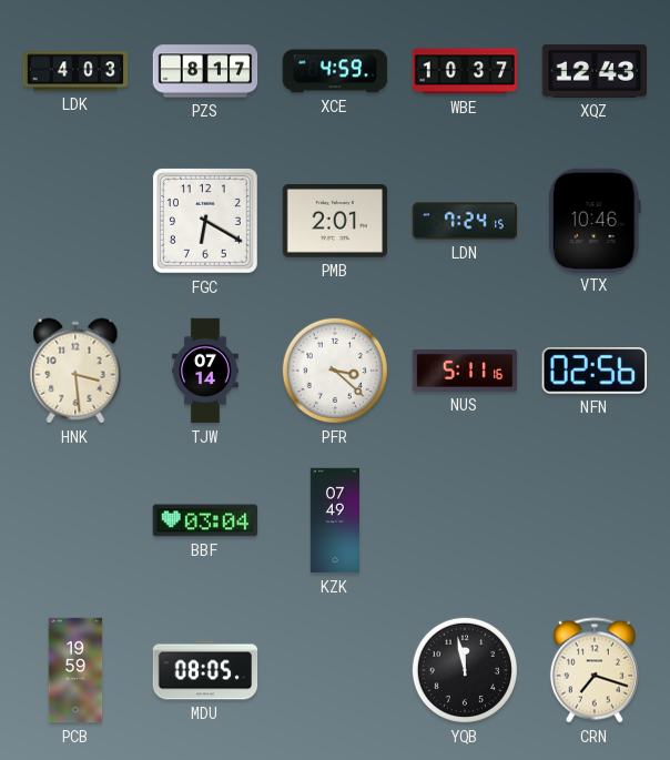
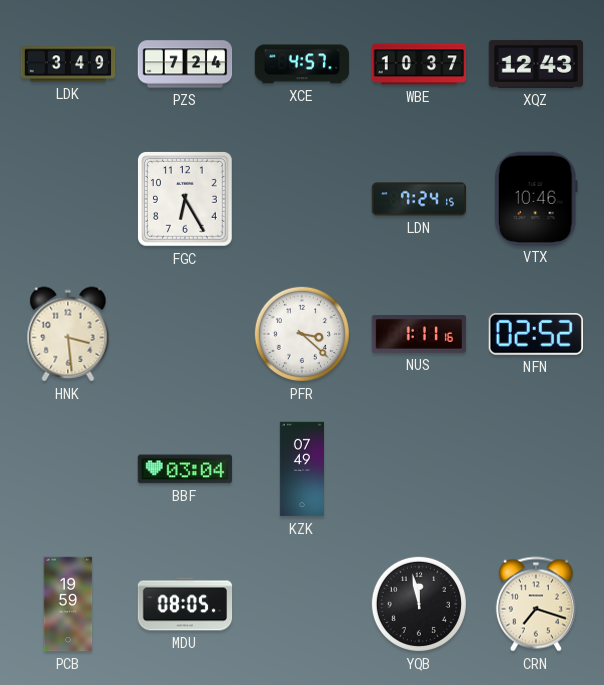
LDK: 4:03 -> 3:49
PZS: 8:17 -> 7:24
XCE: 4:59 -> 4:57
FGC: 6:20 -> 6:25
PMB: 2:01 -> none
TJW: 07:14 -> none
NUS: 5:11 -> 1:11
NFN: 02:56 -> 02:52
